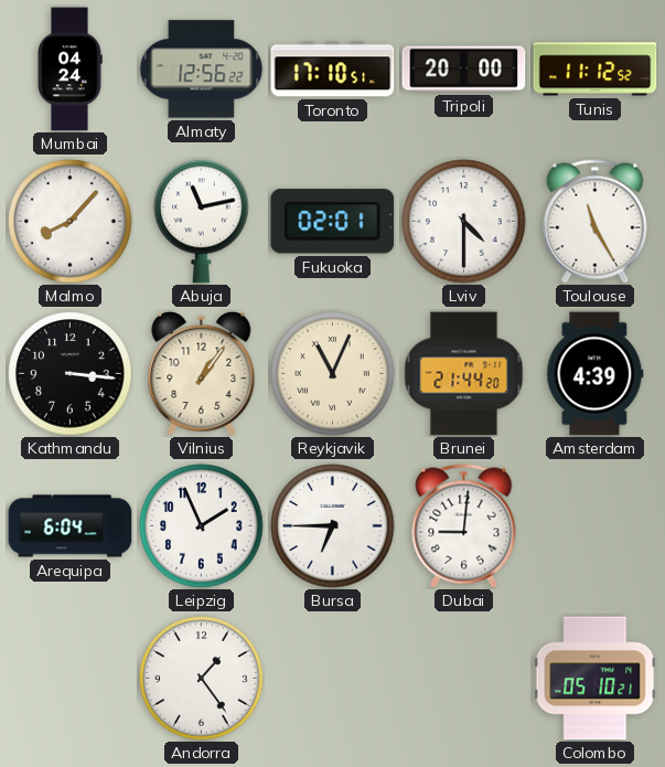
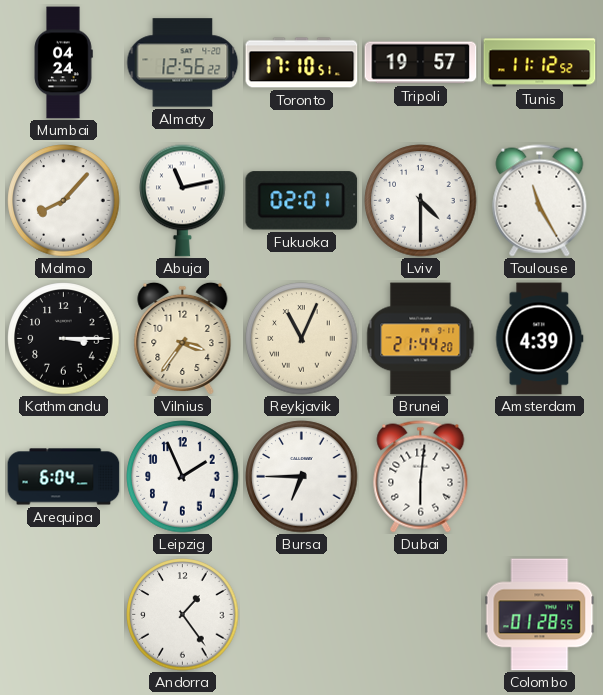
Tripoli: 20:00 -> 19:57
Kathmandu: 3:16 -> 3:15
Vilnius: 1:06 -> 3:36
Dubai: 9:01 -> 6:01
Colombo: 05:10 -> 01:28
